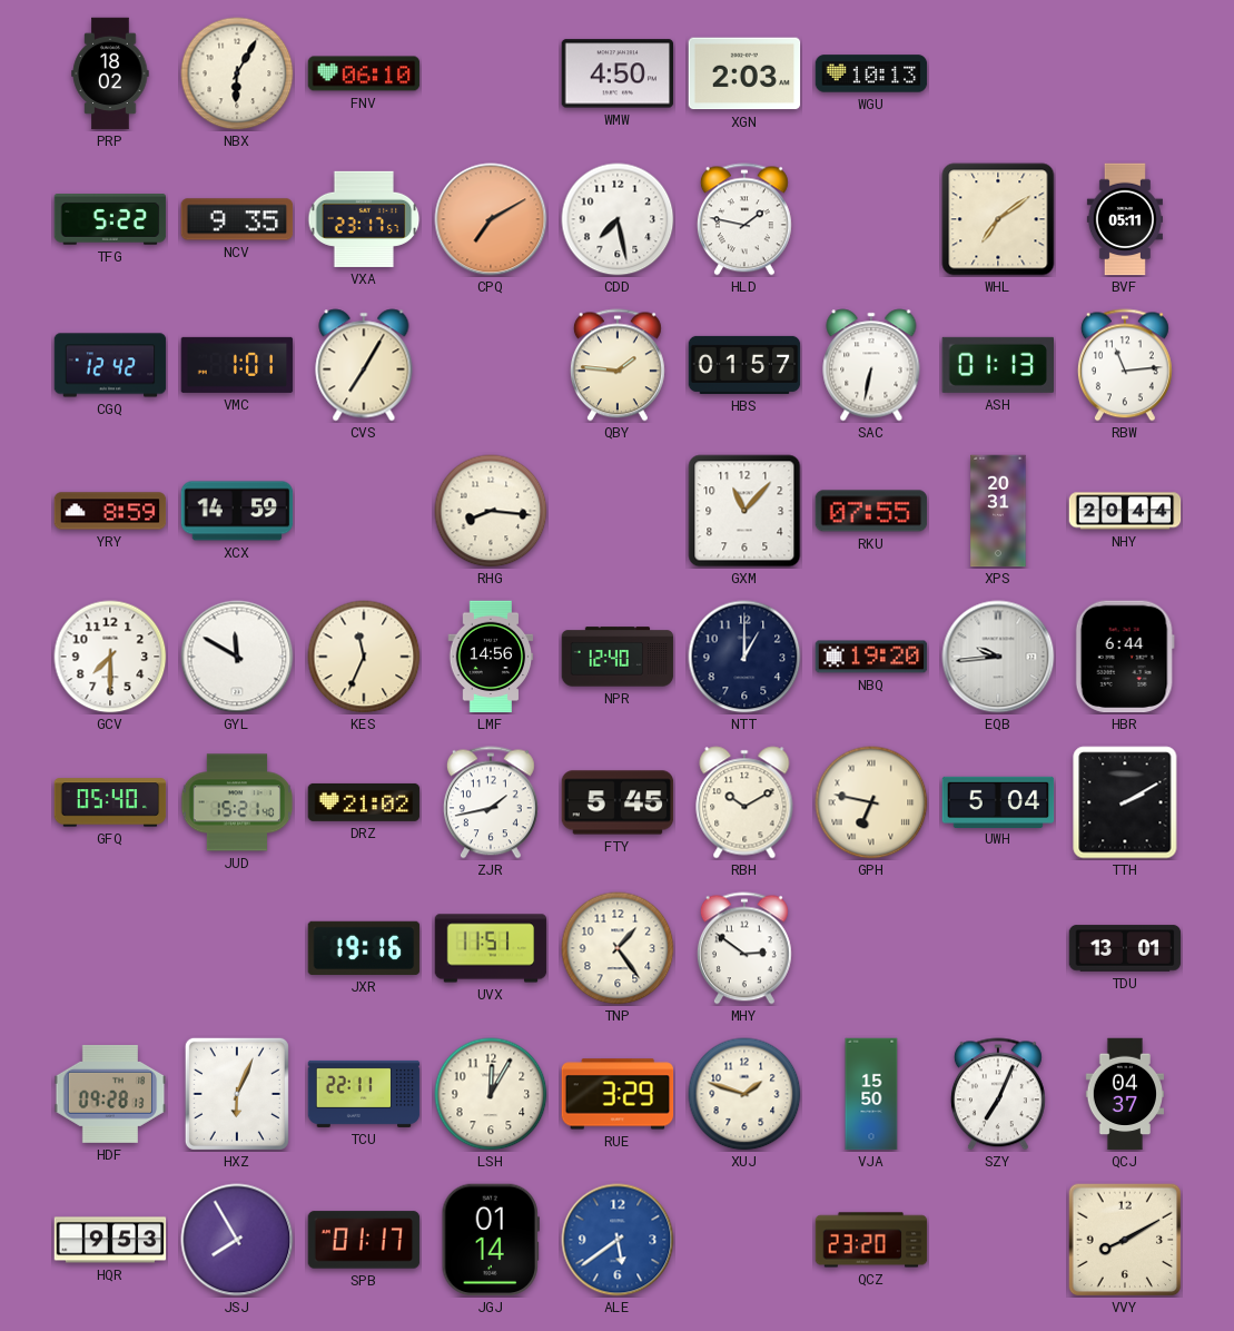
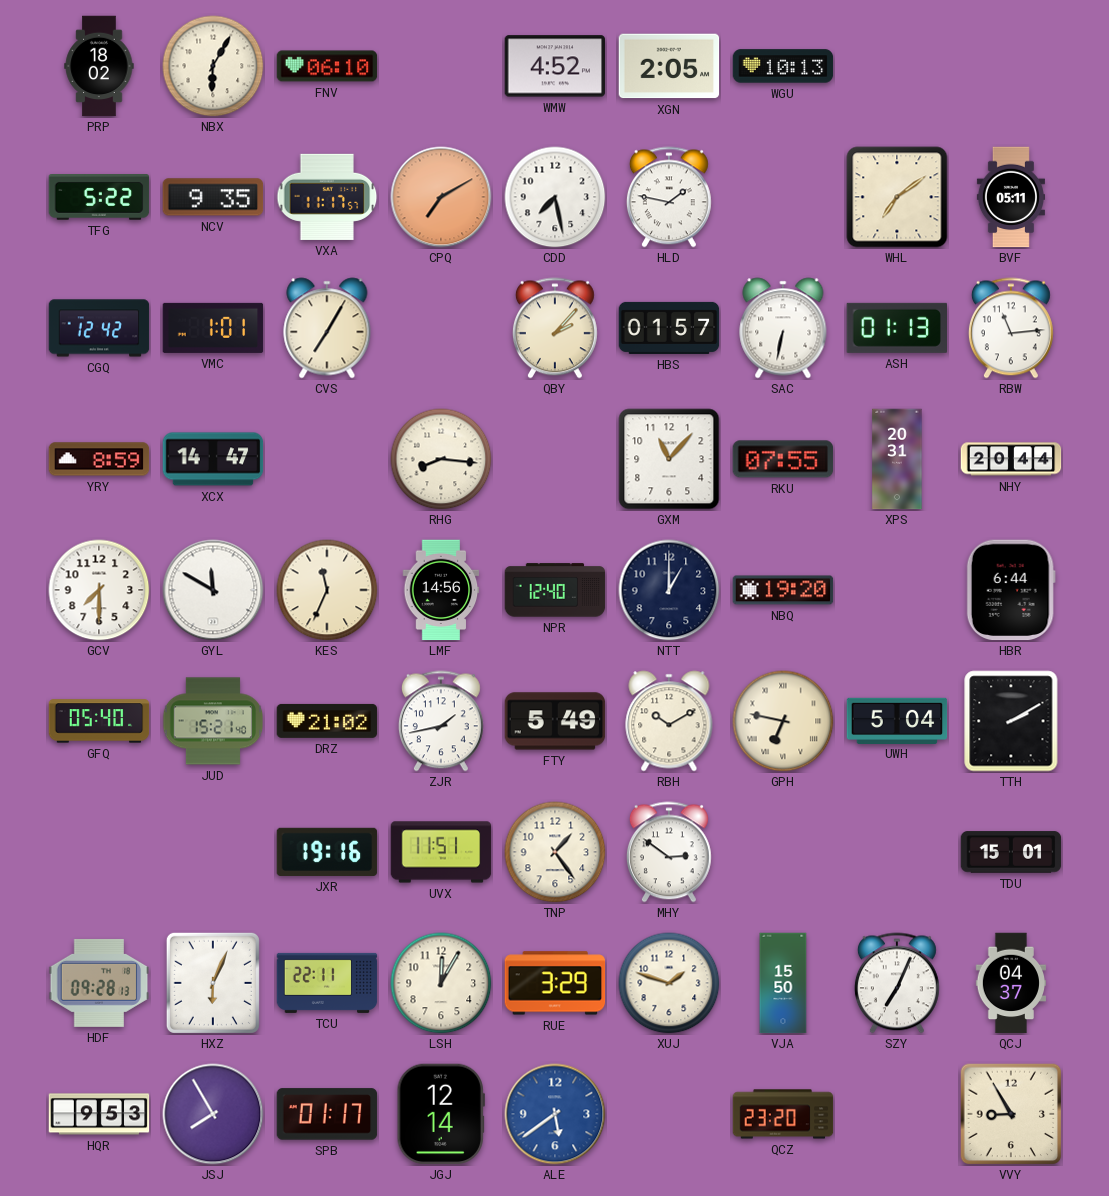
WMW: 4:50 -> 4:52
XGN: 2:03 -> 2:05
VXA: 23:17 -> 11:17
QBY: 1:46 -> 2:07
XCX: 14:59 -> 14:47
EQB: 9:44 -> none
FTY: 5:45 -> 5:49
TDU: 13:01 -> 15:01
JGJ: 01:14 -> 12:14
VVY: 8:10 -> 8:55
